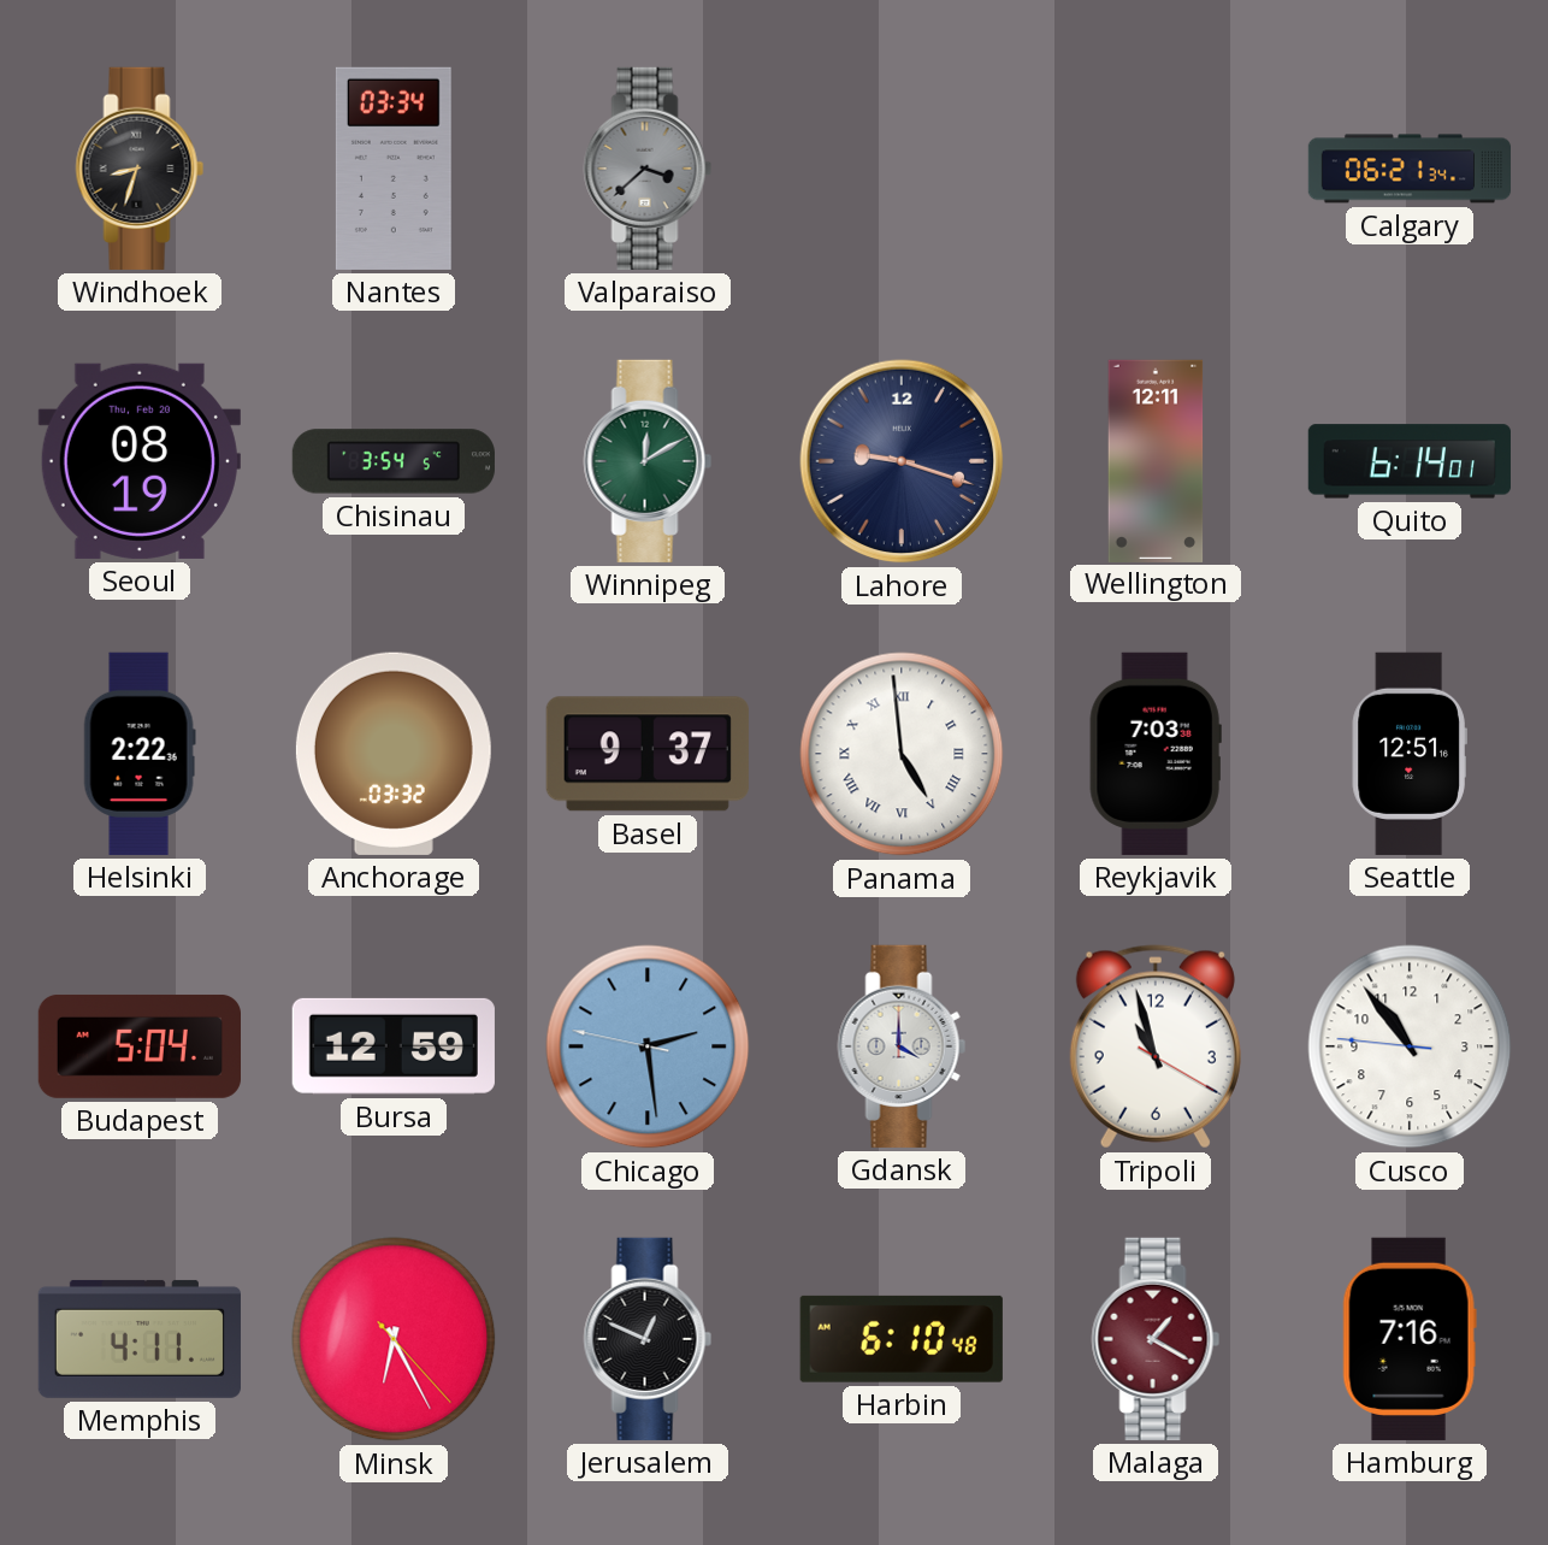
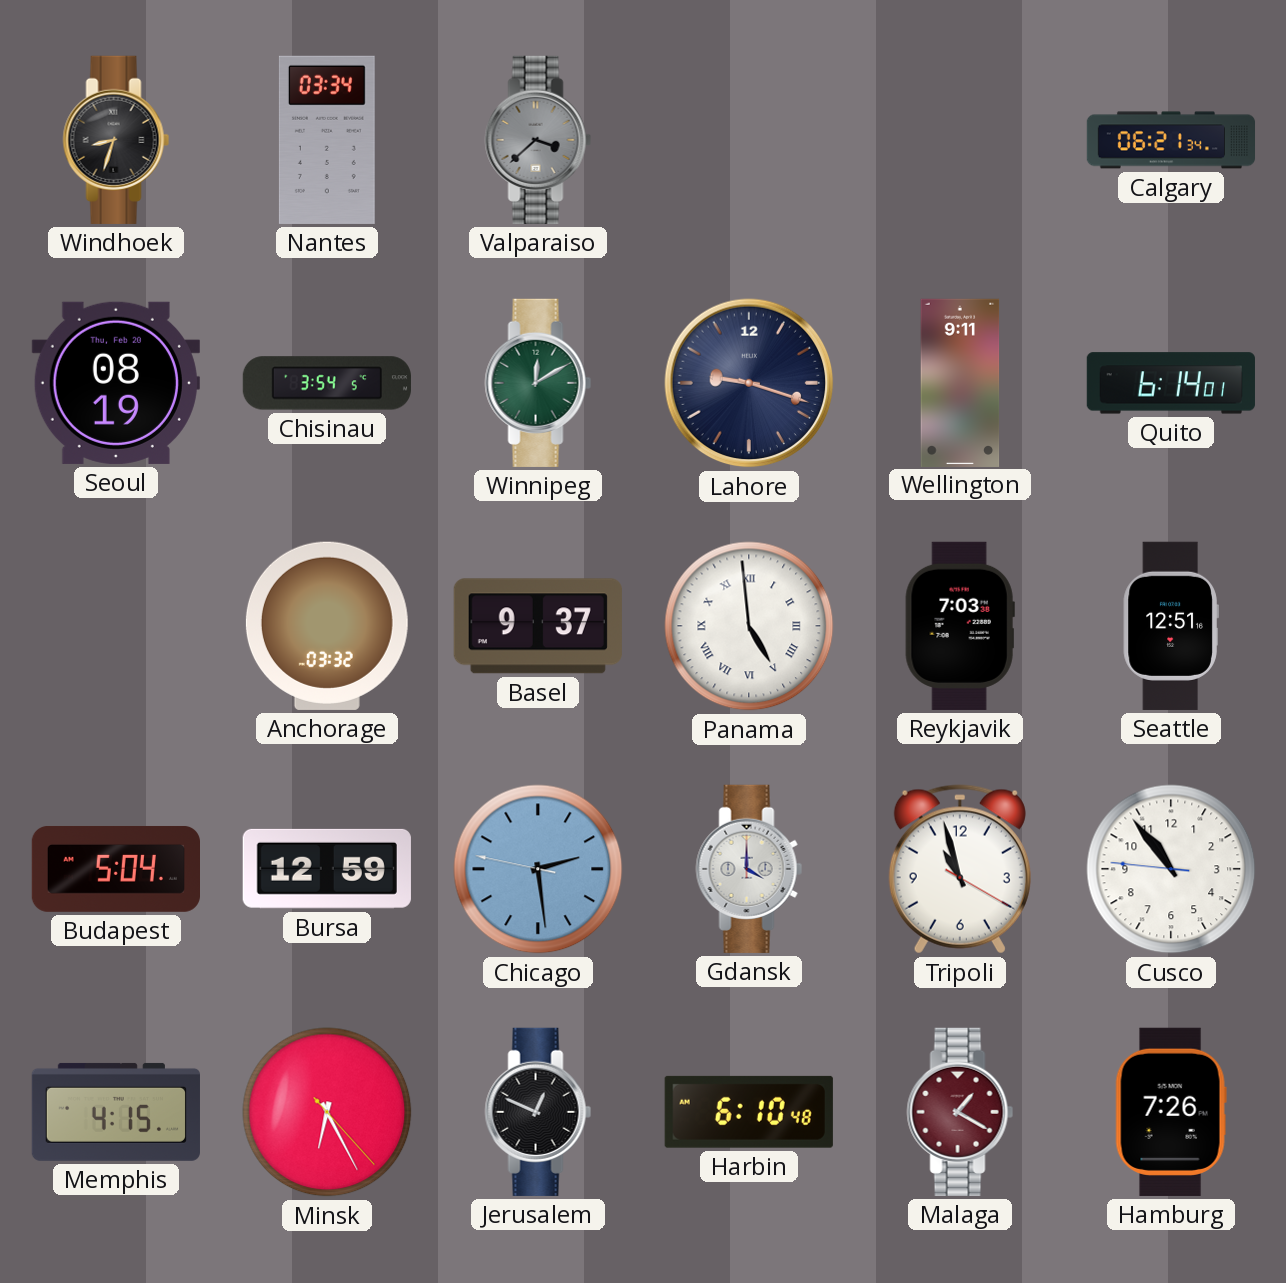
Wellington: 12:11 -> 9:11
Helsinki: 2:22 -> none
Memphis: 4:11 -> 4:15
Hamburg: 7:16 -> 7:26
